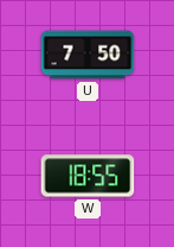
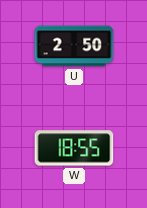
U: 7:50 -> 2:50
